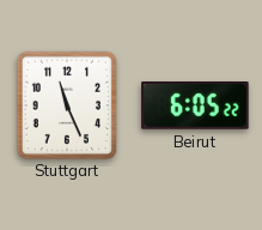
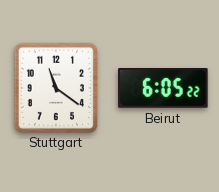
Stuttgart: 11:26 -> 11:21
